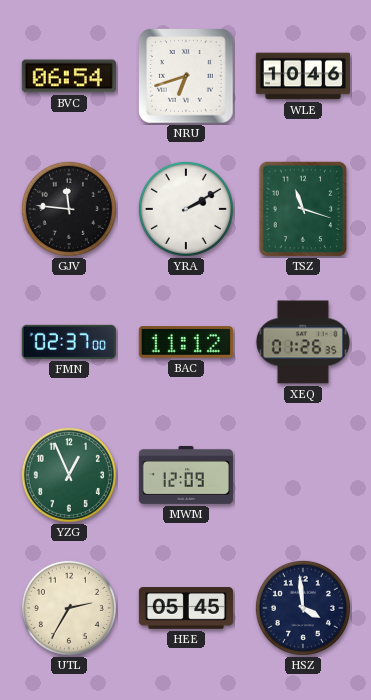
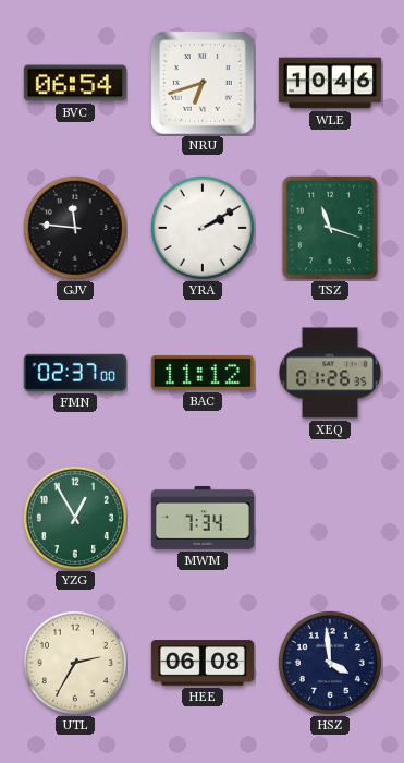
YZG: 12:56 -> 12:55
MWM: 12:09 -> 7:34
HEE: 05:45 -> 06:08
